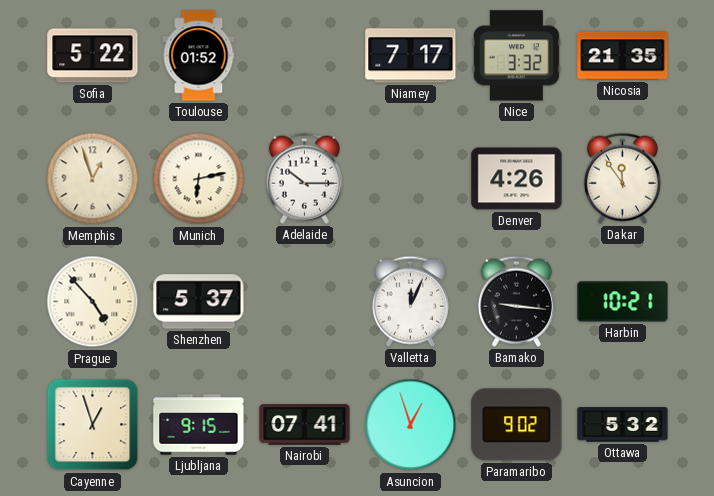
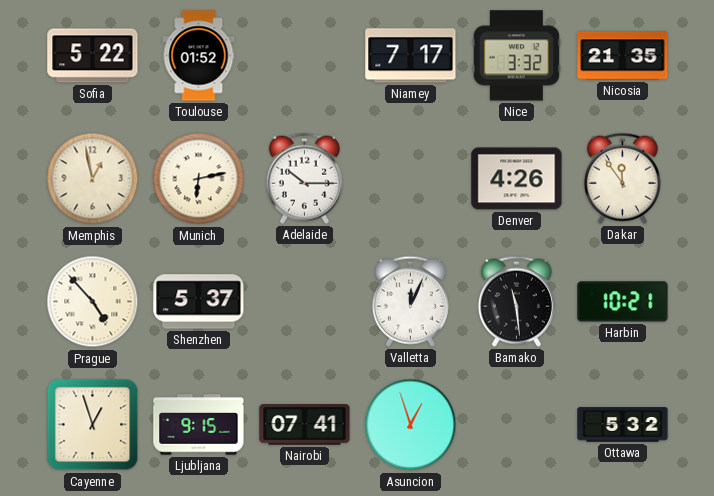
Memphis: 12:57 -> 12:58
Bamako: 9:16 -> 11:29
Paramaribo: 9:02 -> none
